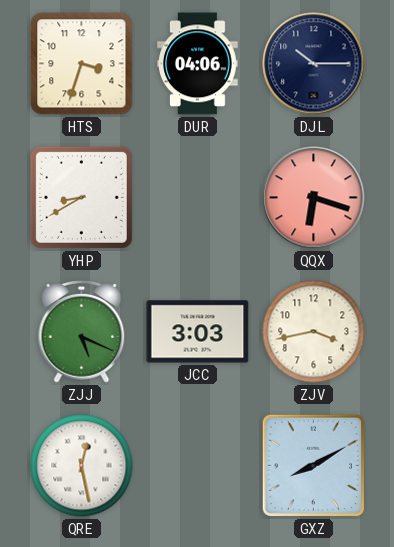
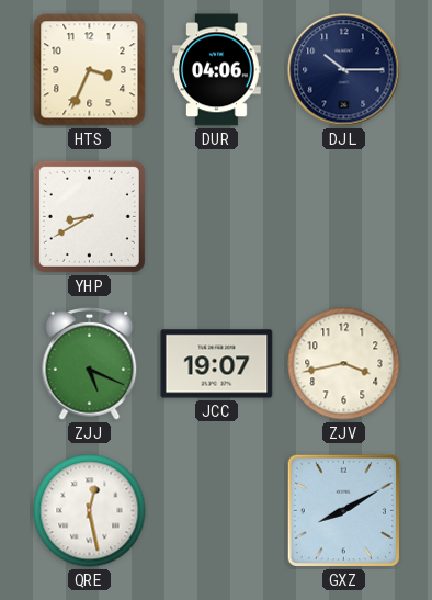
HTS: 3:33 -> 3:34
QQX: 6:18 -> none
JCC: 3:03 -> 19:07
